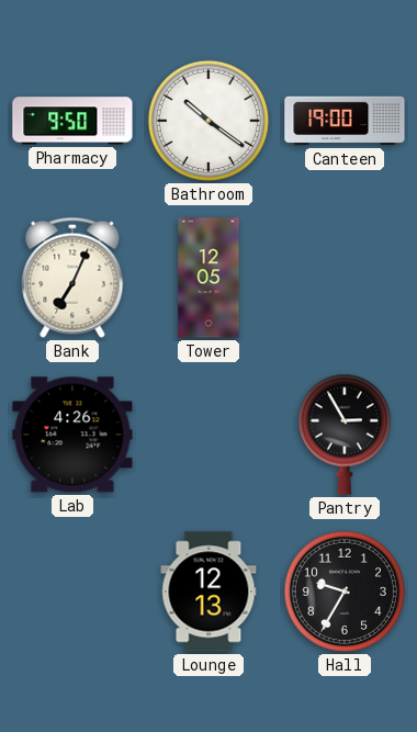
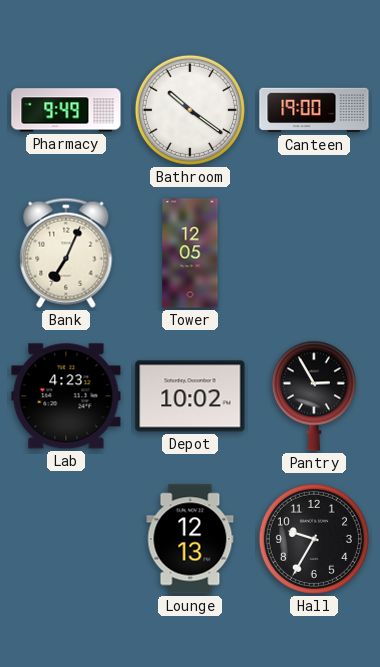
Pharmacy: 9:50 -> 9:49
Lab: 4:26 -> 4:23
Depot: none -> 10:02
